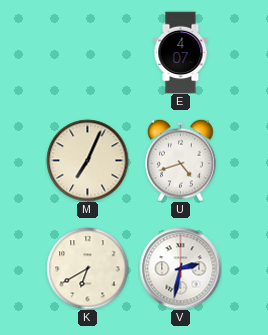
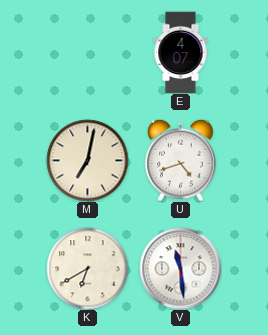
M: 7:04 -> 7:02
V: 2:32 -> 11:29
